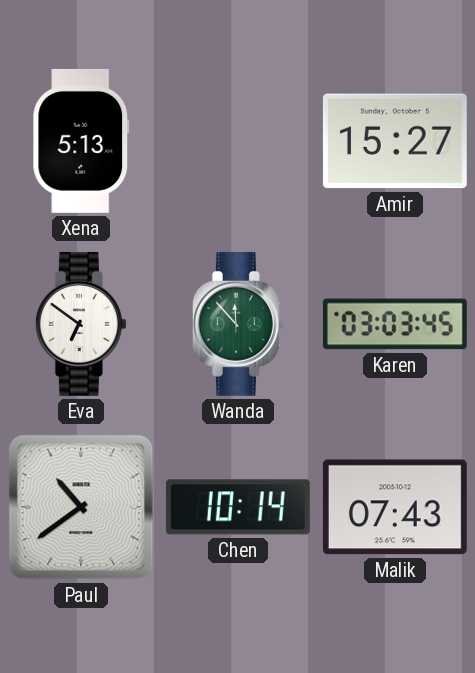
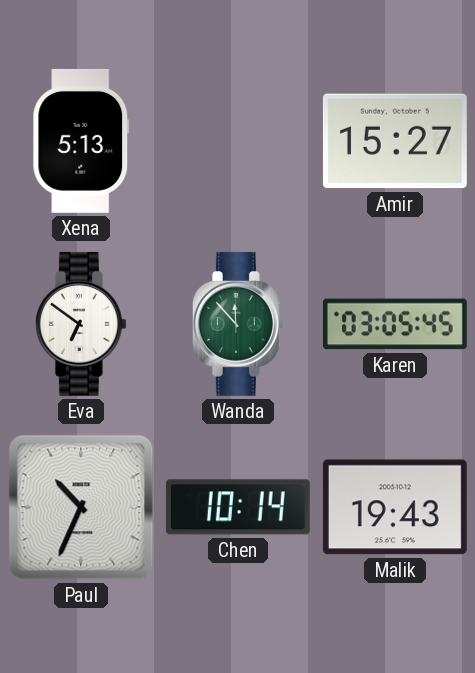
Karen: 03:03 -> 03:05
Paul: 10:39 -> 10:34
Malik: 07:43 -> 19:43
